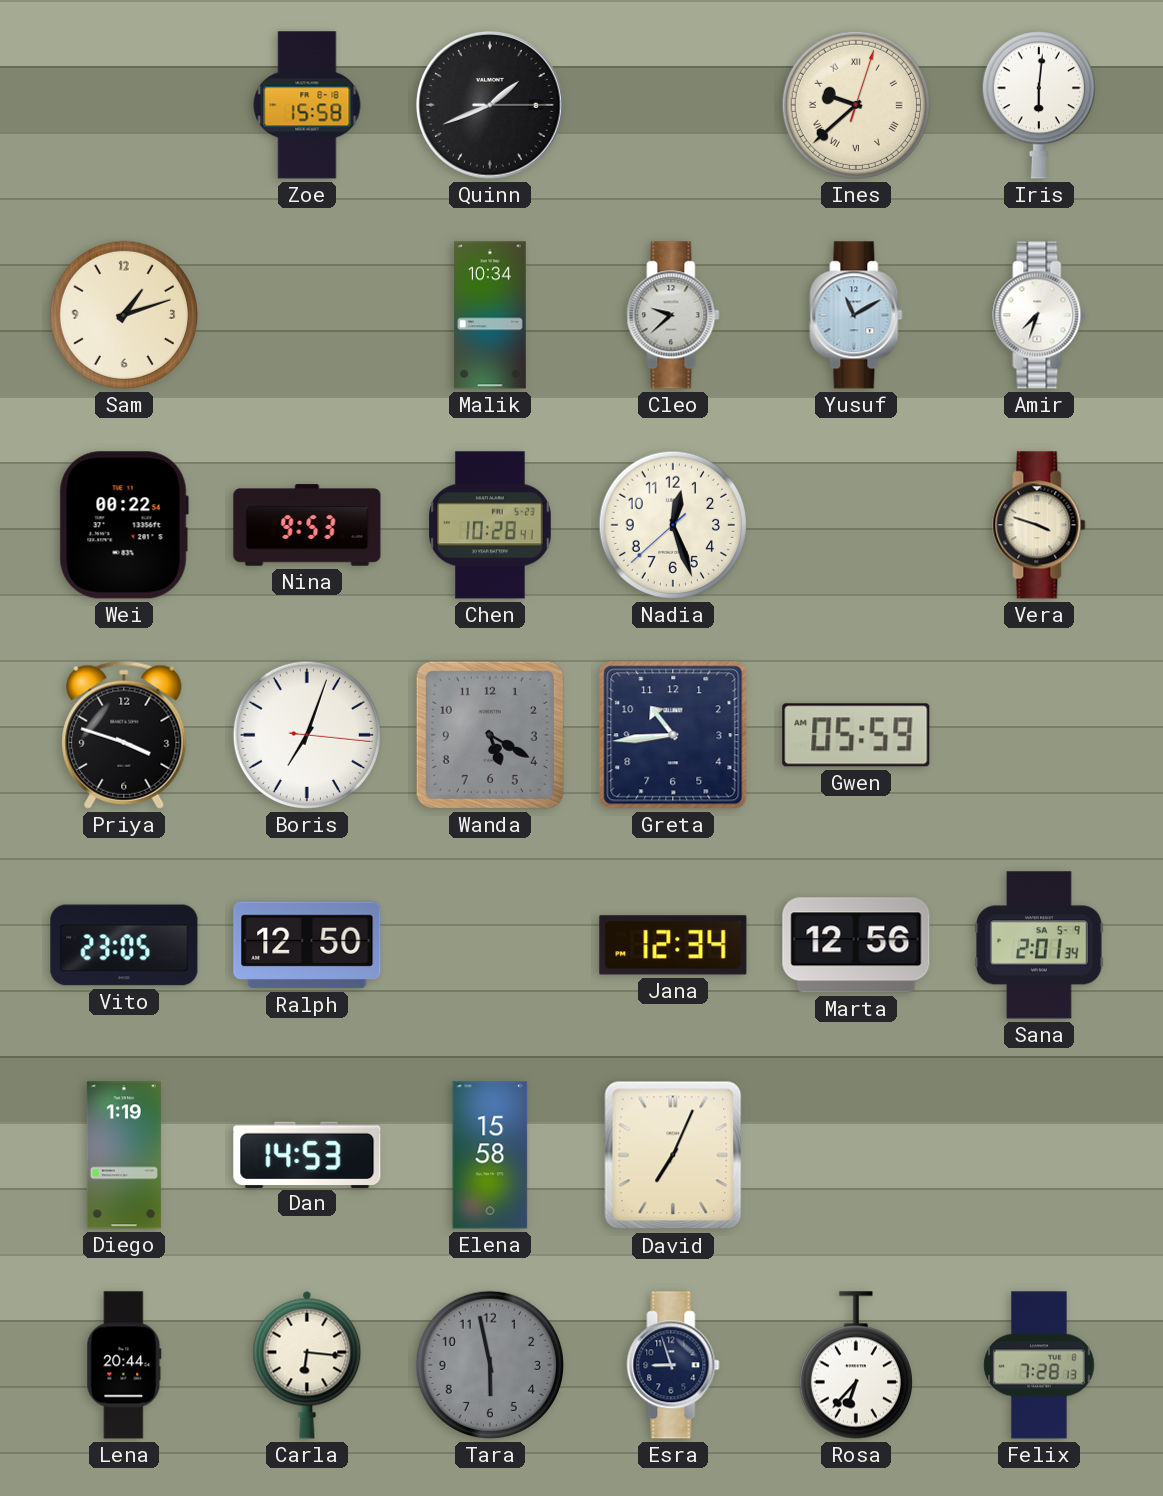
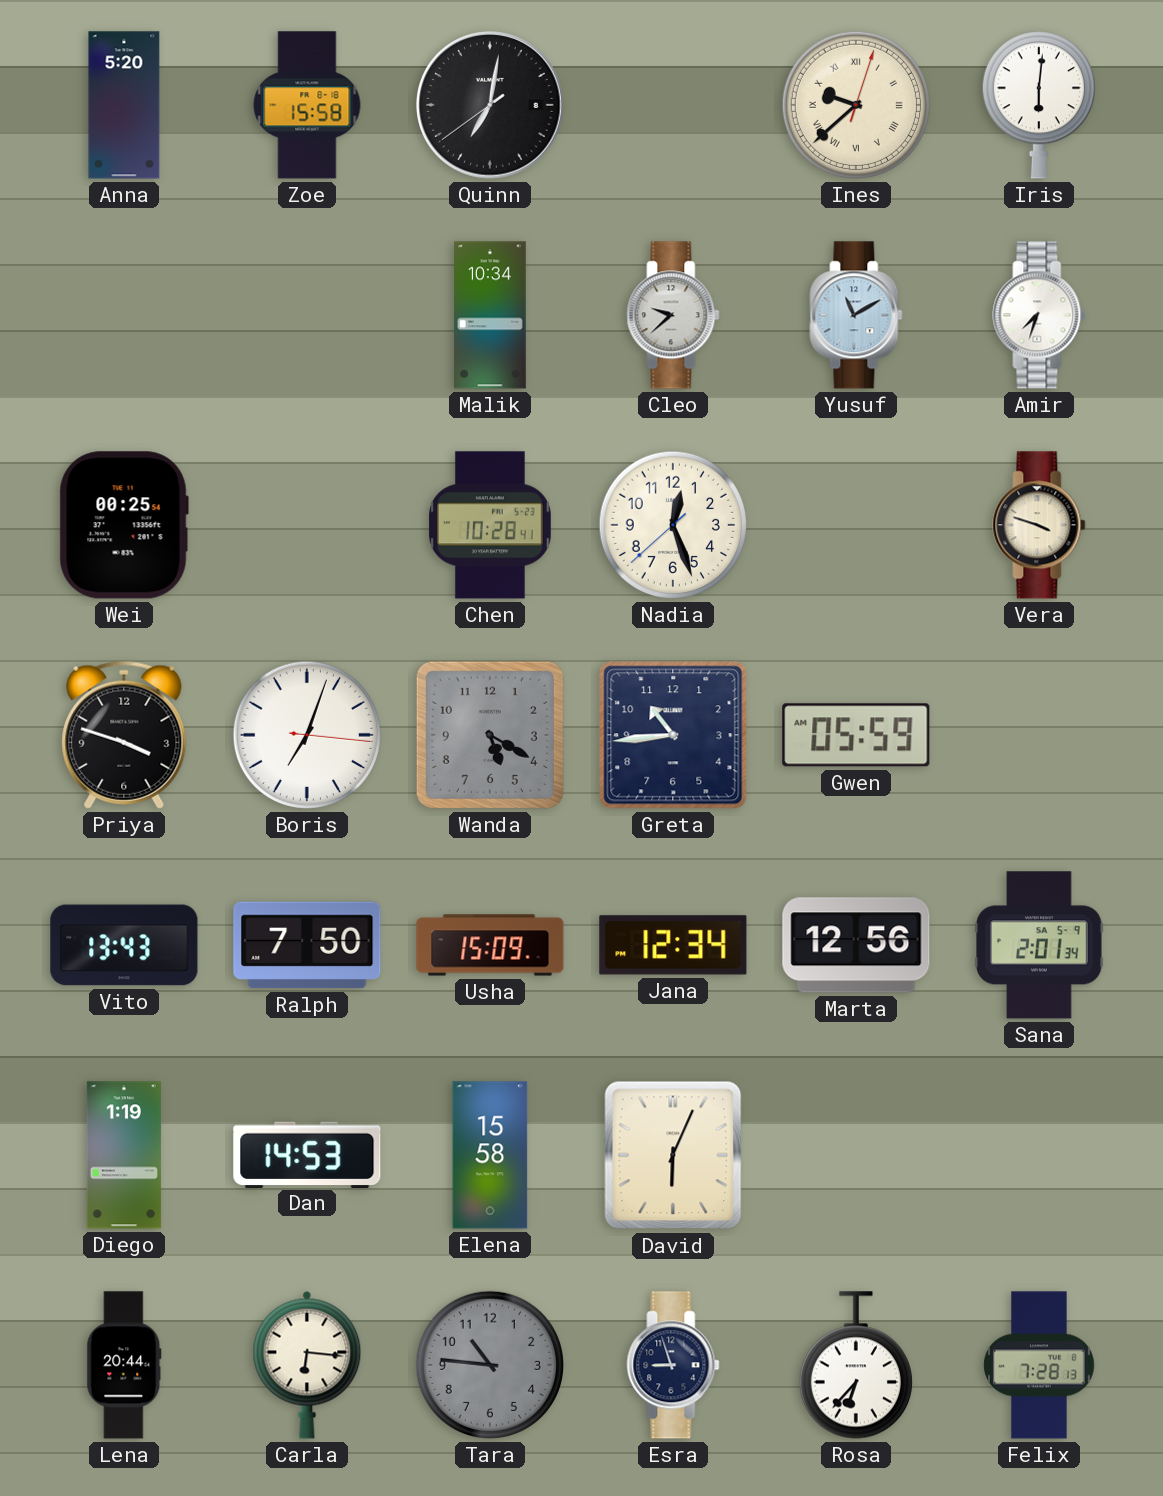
Anna: none -> 5:20
Quinn: 1:41 -> 7:01
Sam: 1:12 -> none
Wei: 00:22 -> 00:25
Nina: 9:53 -> none
Vito: 23:05 -> 13:43
Ralph: 12:50 -> 7:50
Usha: none -> 15:09
David: 7:04 -> 6:04
Tara: 5:58 -> 10:46
